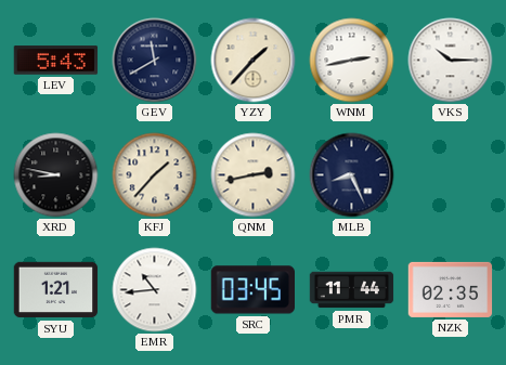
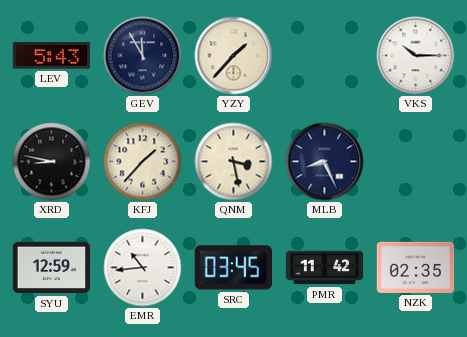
GEV: 11:40 -> 11:55
WNM: 2:43 -> none
QNM: 2:43 -> 3:28
SYU: 1:21 -> 12:59
PMR: 11:44 -> 11:42
